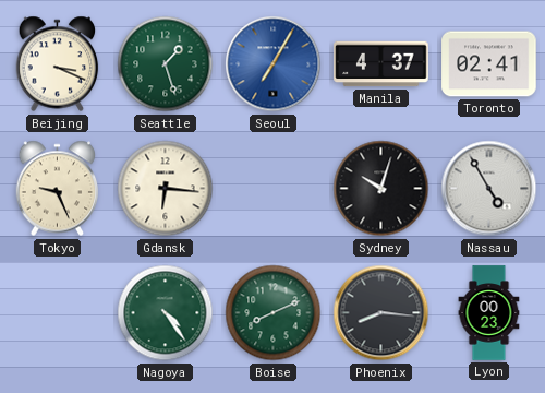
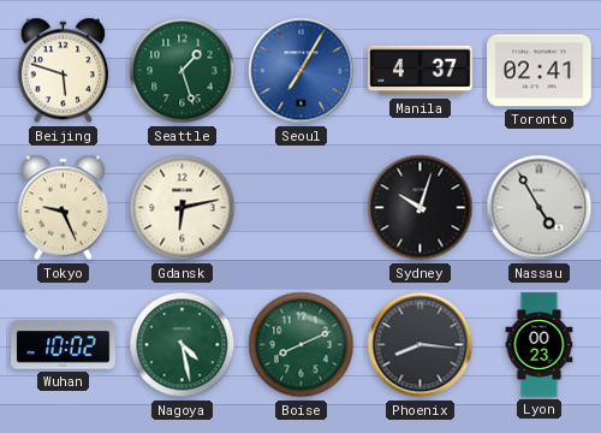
Beijing: 3:19 -> 5:48
Gdansk: 6:16 -> 6:13
Wuhan: none -> 10:02
Nagoya: 4:24 -> 4:28
